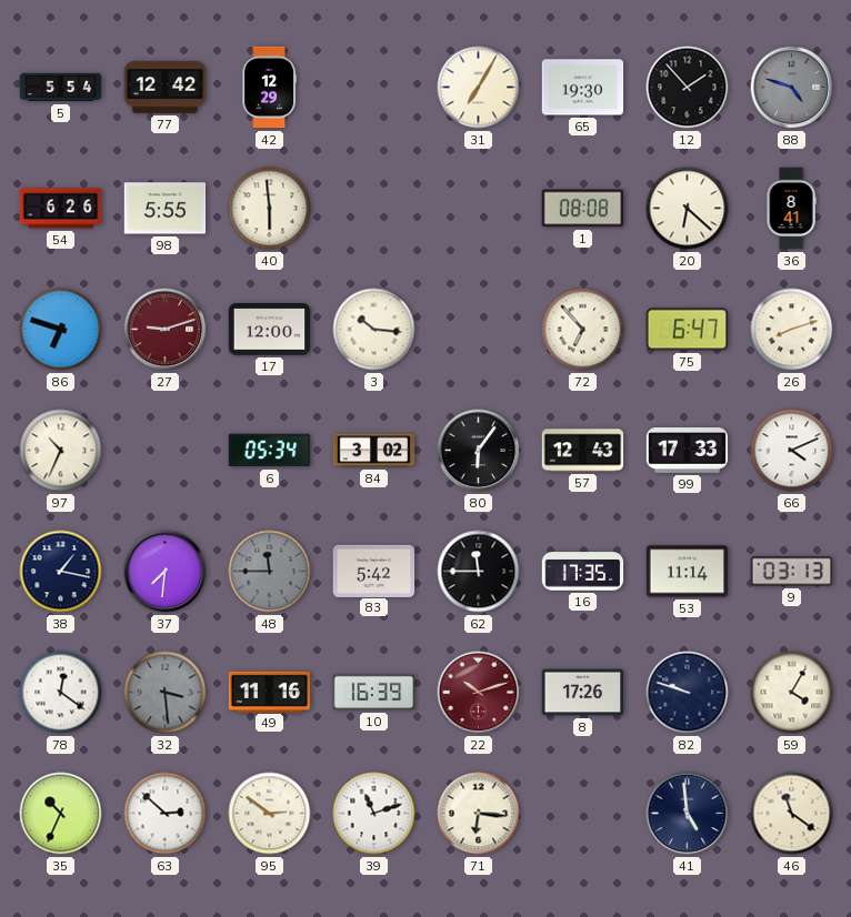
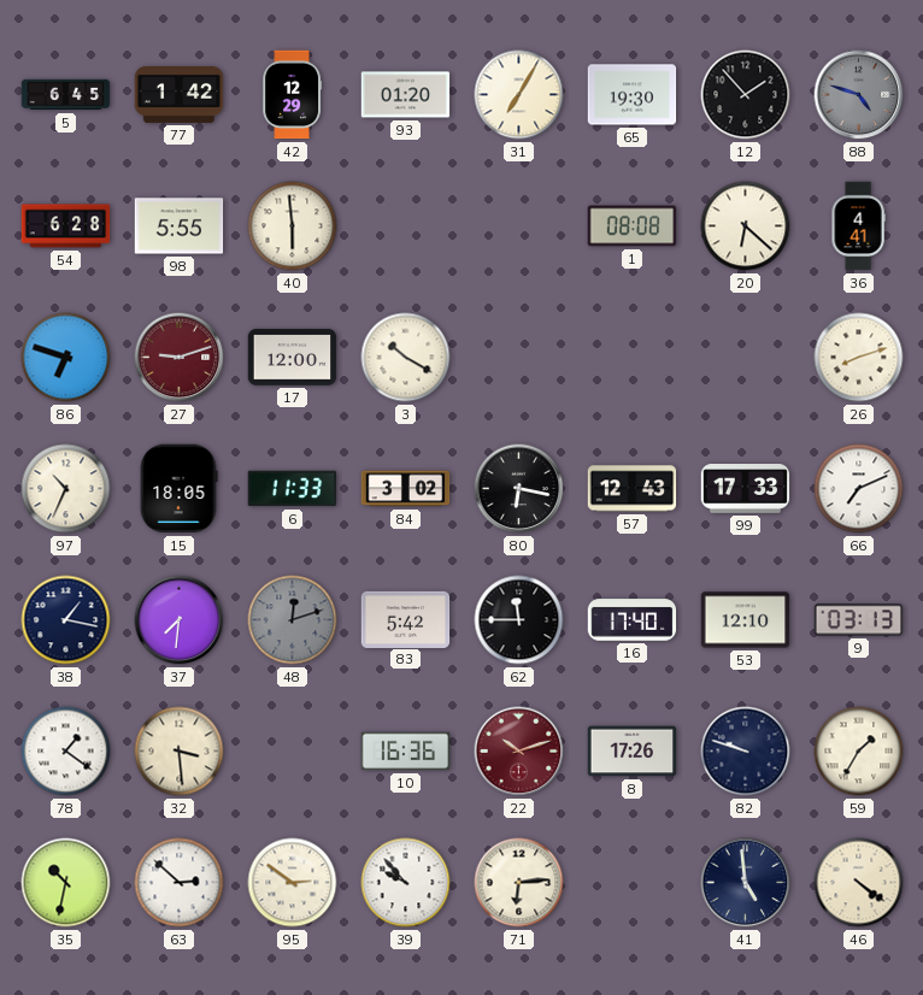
5: 5:54 -> 6:45
77: 12:42 -> 1:42
93: none -> 01:20
54: 6:26 -> 6:28
36: 8:41 -> 4:41
3: 10:16 -> 10:20
72: 6:53 -> none
75: 6:47 -> none
15: none -> 18:05
6: 05:34 -> 11:33
80: 6:06 -> 6:17
66: 4:11 -> 7:11
48: 11:45 -> 12:12
16: 17:35 -> 17:40
53: 11:14 -> 12:10
78: 12:21 -> 1:21
32 dial: grey -> cream
49: 11:16 -> none
10: 16:39 -> 16:36
59: 4:05 -> 1:35
35: 10:34 -> 10:32
39: 11:12 -> 9:53
71: 6:16 -> 6:14
46: 11:21 -> 4:21
